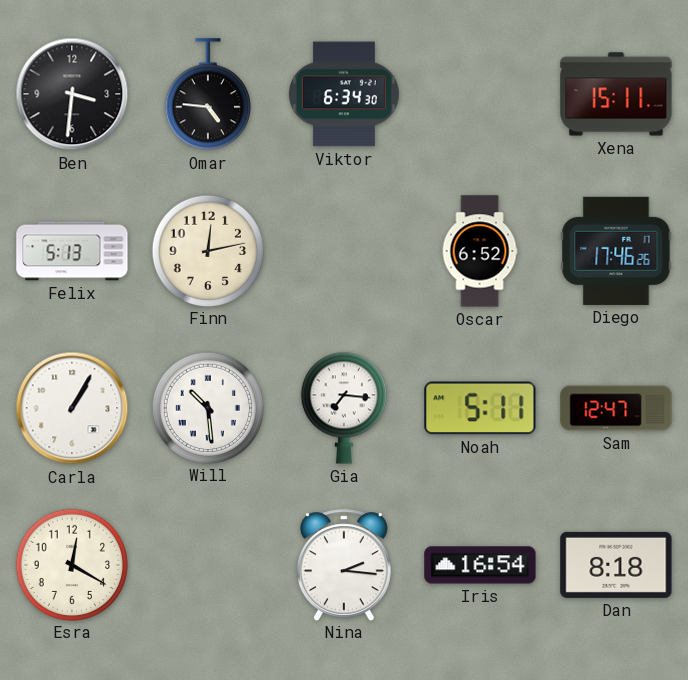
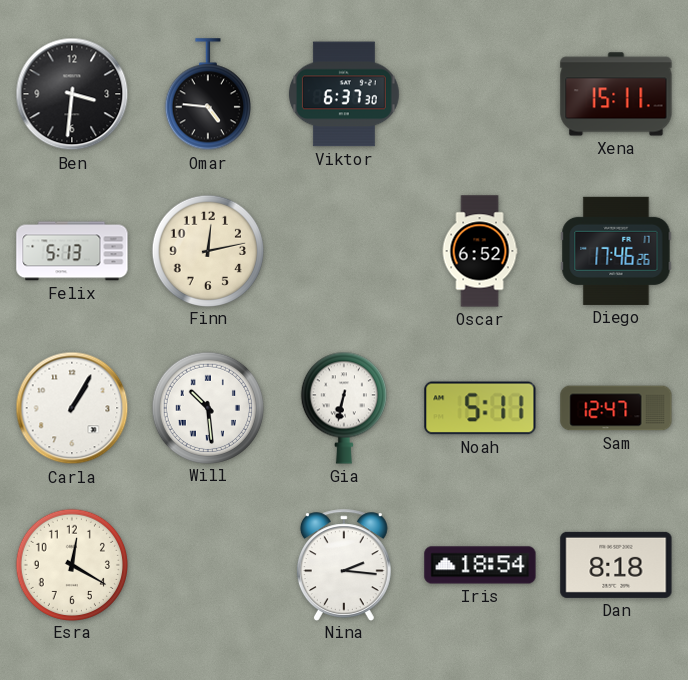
Viktor: 6:34 -> 6:37
Gia: 7:16 -> 6:32
Iris: 16:54 -> 18:54
